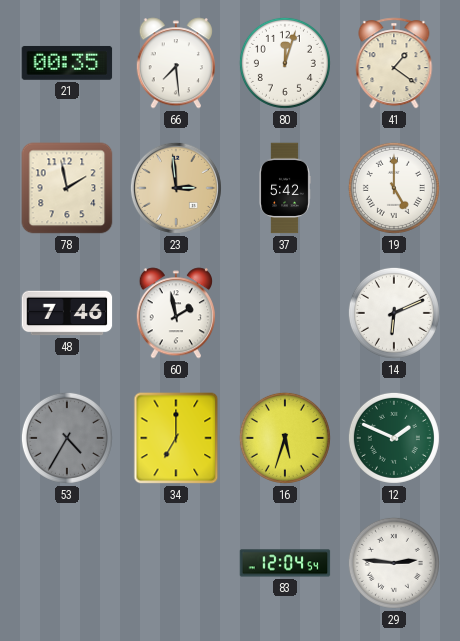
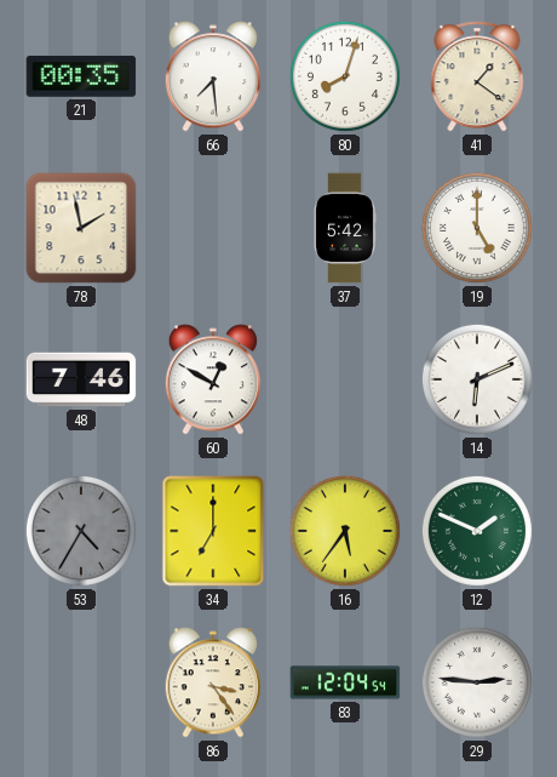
80: 12:03 -> 8:03
23: 2:59 -> none
60: 1:58 -> 12:50
16: 5:33 -> 5:36
86: none -> 3:24
